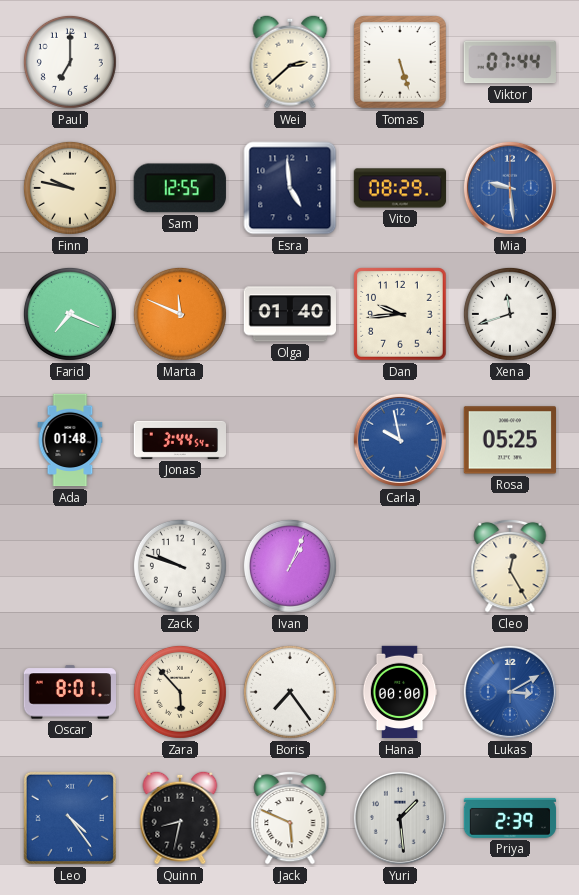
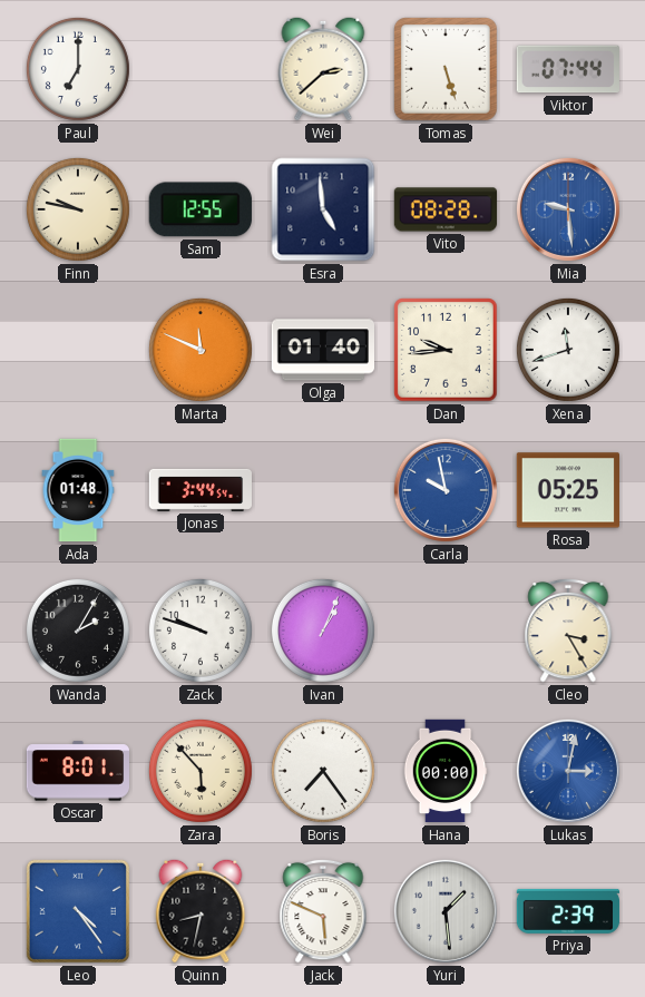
Vito: 08:29 -> 08:28
Farid: 7:19 -> none
Wanda: none -> 2:05
Cleo: 12:25 -> 3:25
Lukas: 3:10 -> 3:02
